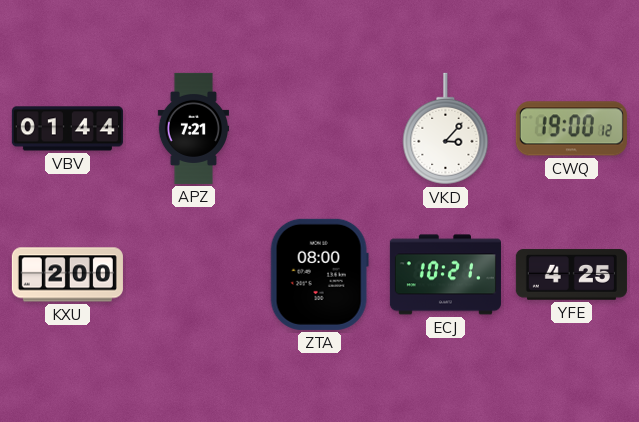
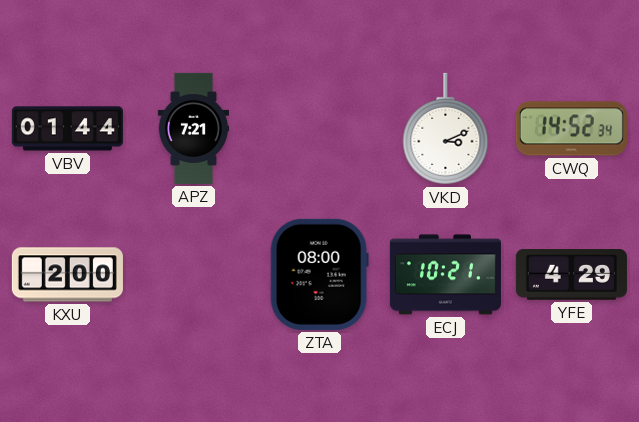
VKD: 3:07 -> 3:11
CWQ: 19:00 -> 14:52
YFE: 4:25 -> 4:29
